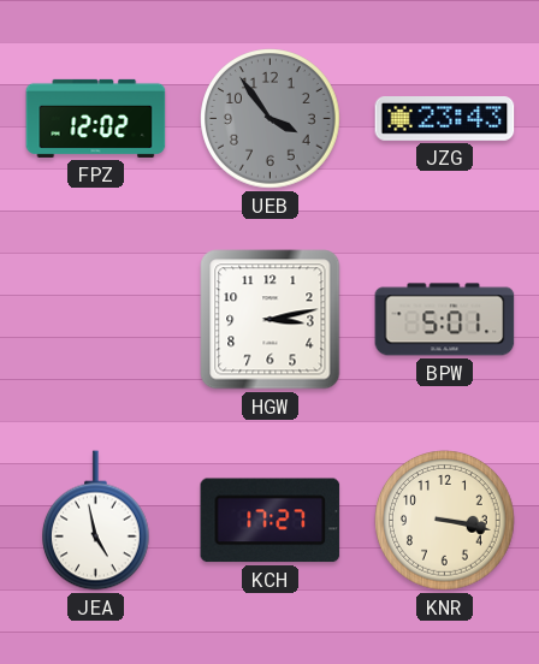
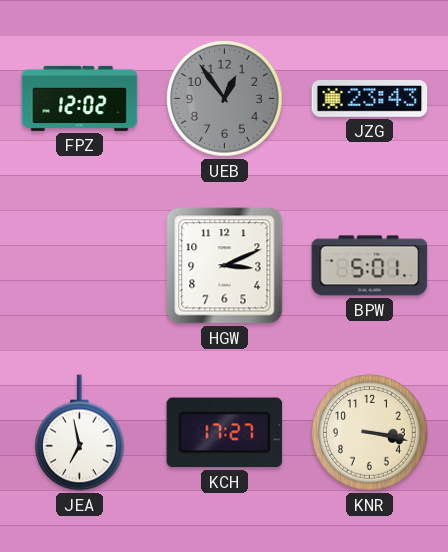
UEB: 3:54 -> 12:54
HGW: 3:13 -> 3:11
JEA: 4:58 -> 6:58
